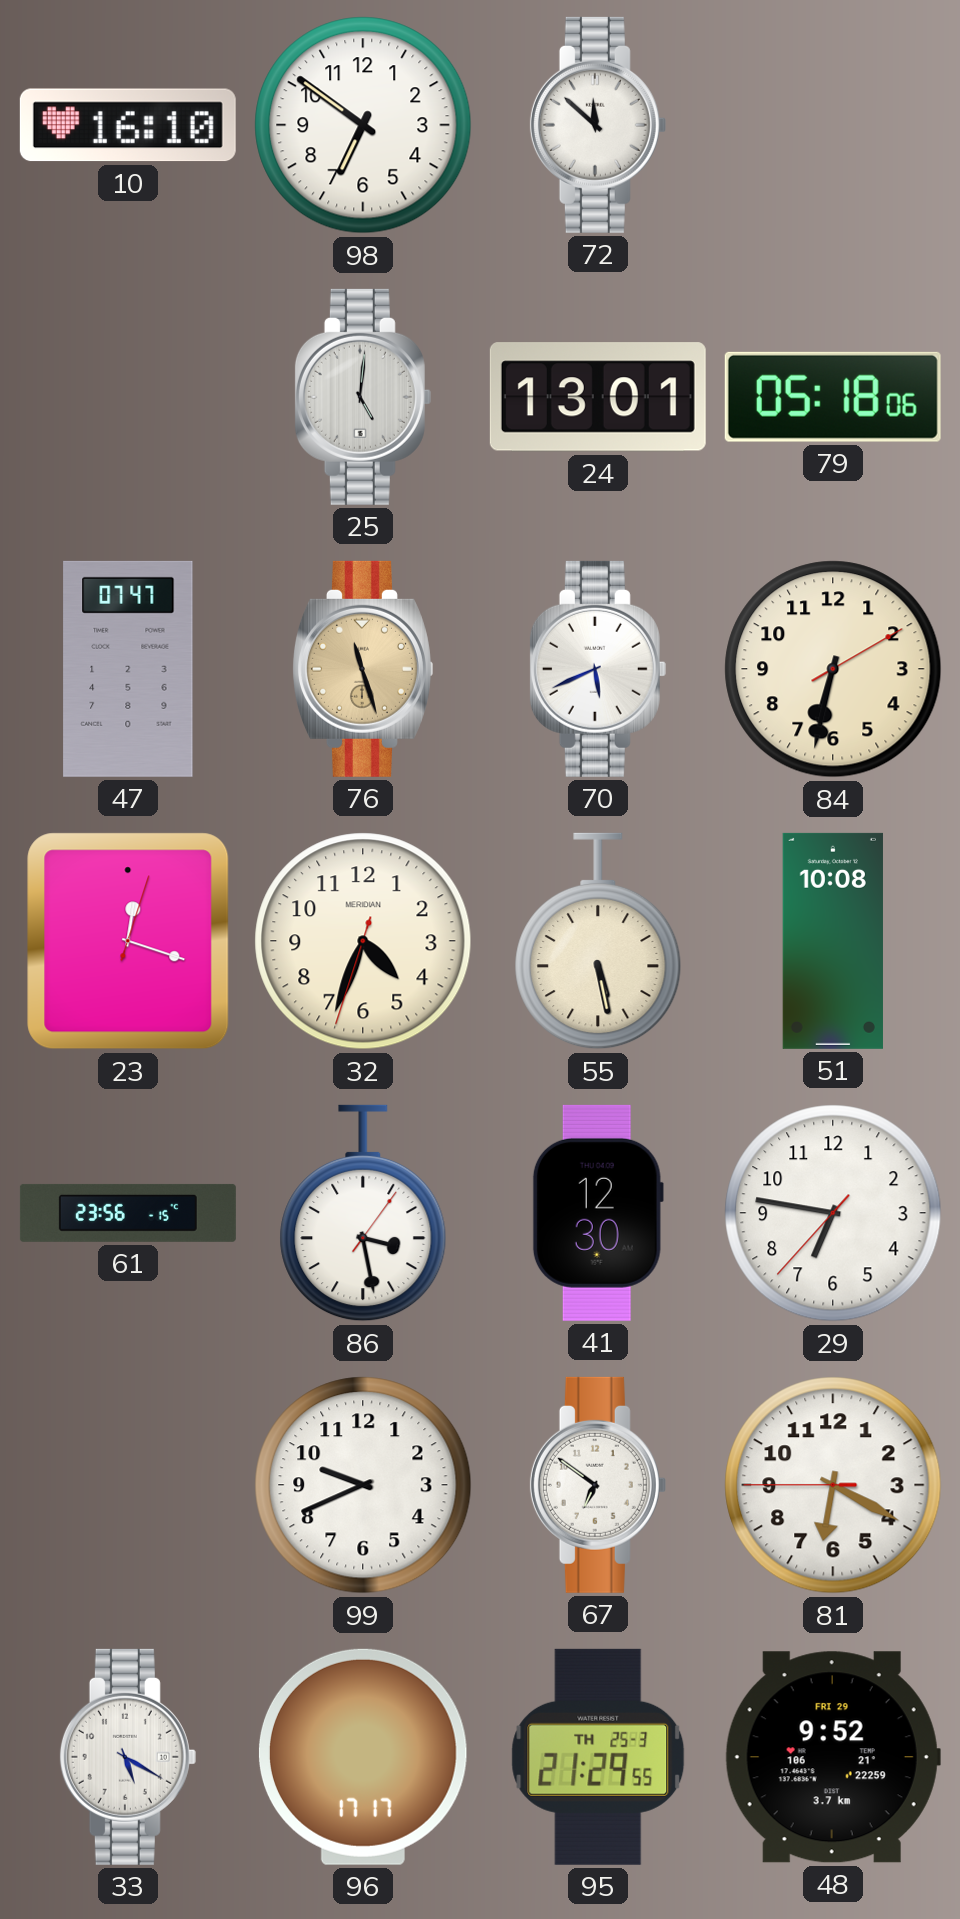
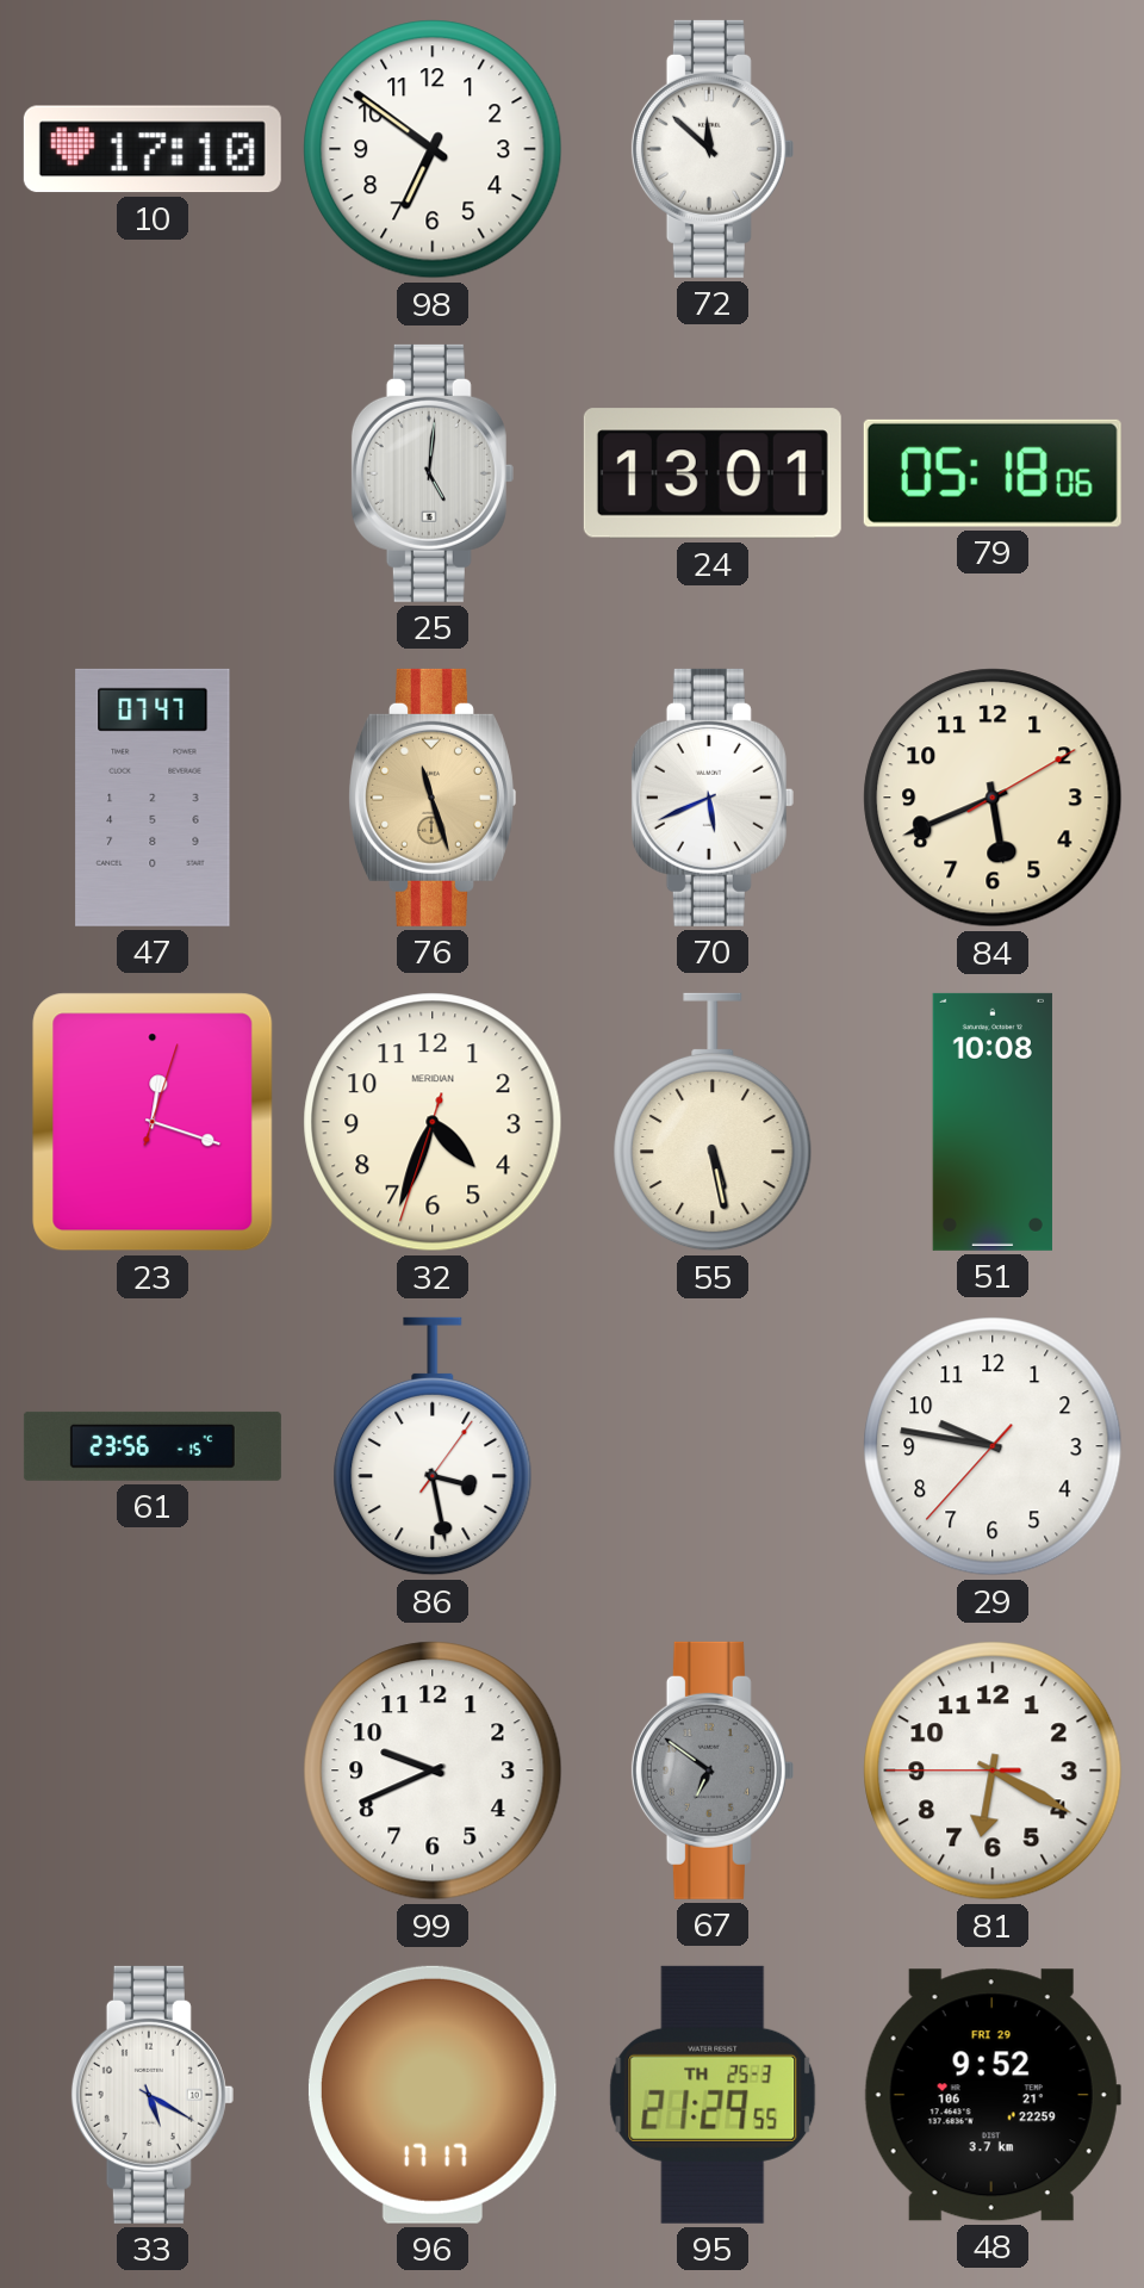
10: 16:10 -> 17:10
84: 6:32 -> 5:41
41: 12:30 -> none
29: 6:46 -> 9:46
67 dial: white -> grey
